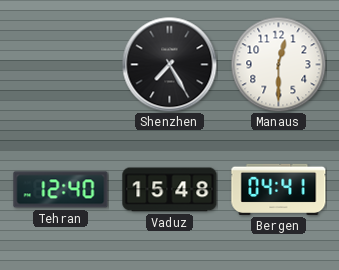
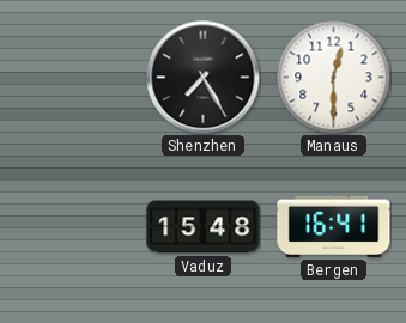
Tehran: 12:40 -> none
Bergen: 04:41 -> 16:41
